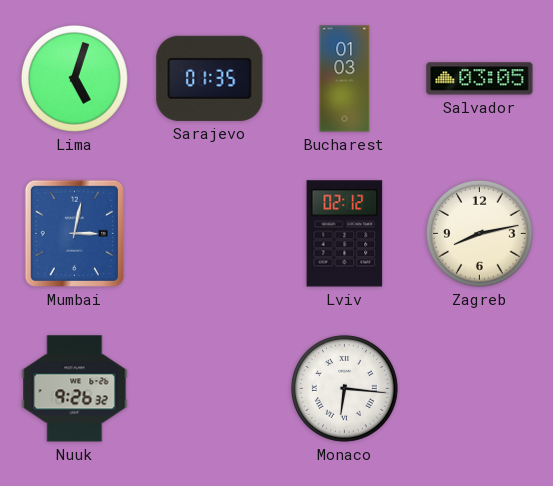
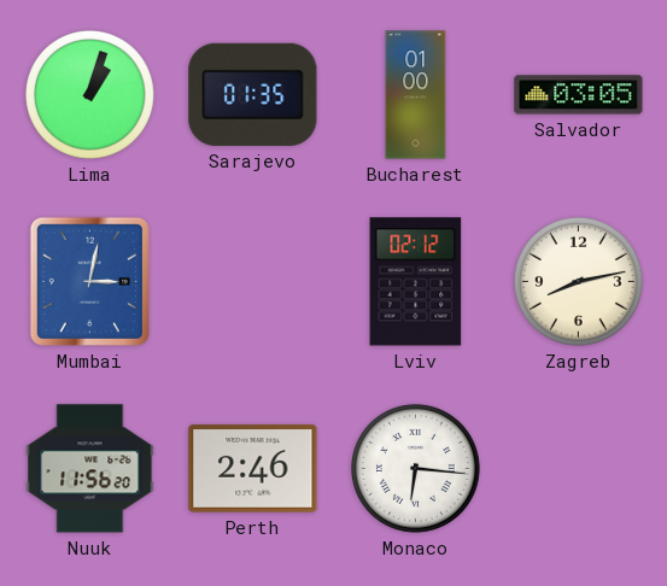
Lima: 5:03 -> 1:03
Bucharest: 01:03 -> 01:00
Nuuk: 9:26 -> 11:56
Perth: none -> 2:46
